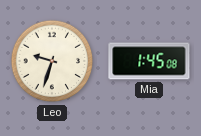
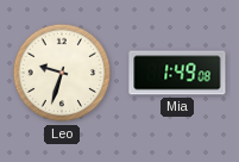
Mia: 1:45 -> 1:49
